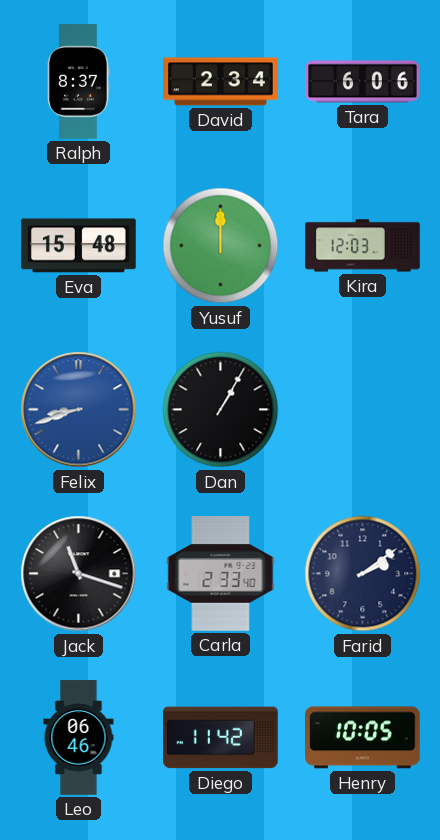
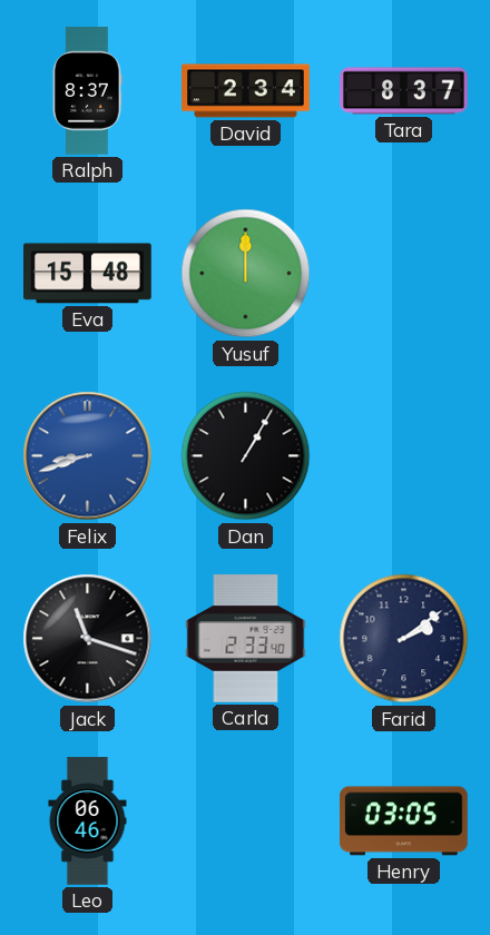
Tara: 6:06 -> 8:37
Kira: 12:03 -> none
Diego: 11:42 -> none
Henry: 10:05 -> 03:05
